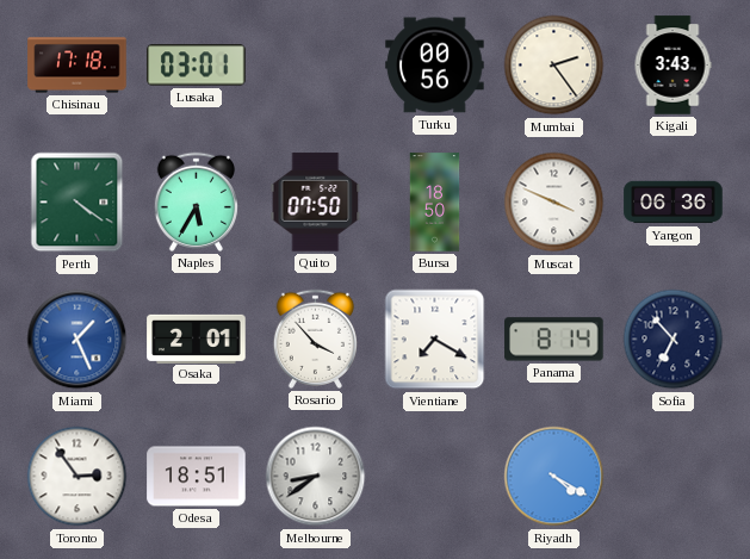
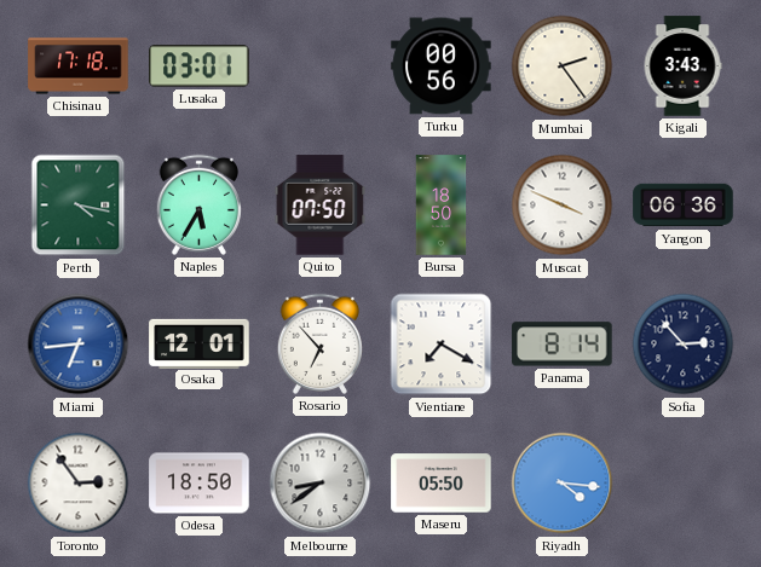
Perth: 4:21 -> 4:17
Miami: 1:26 -> 6:44
Osaka: 2:01 -> 12:01
Rosario: 3:53 -> 6:53
Sofia: 6:53 -> 2:53
Odesa: 18:51 -> 18:50
Maseru: none -> 05:50
Riyadh: 4:20 -> 4:16
